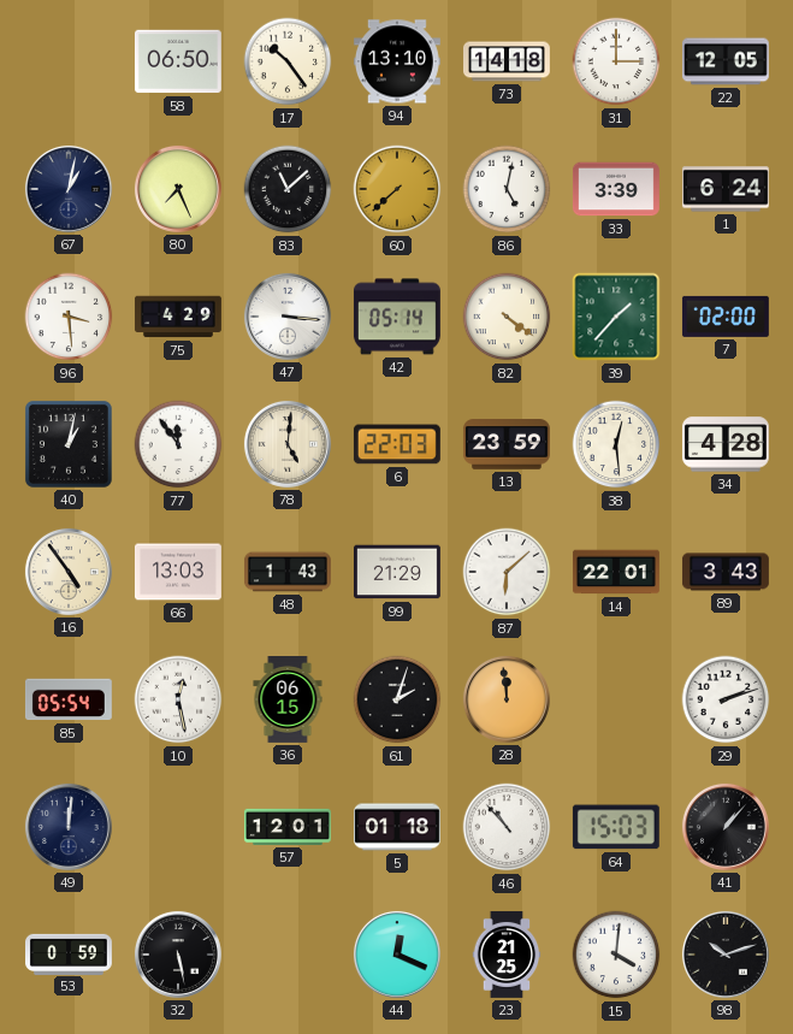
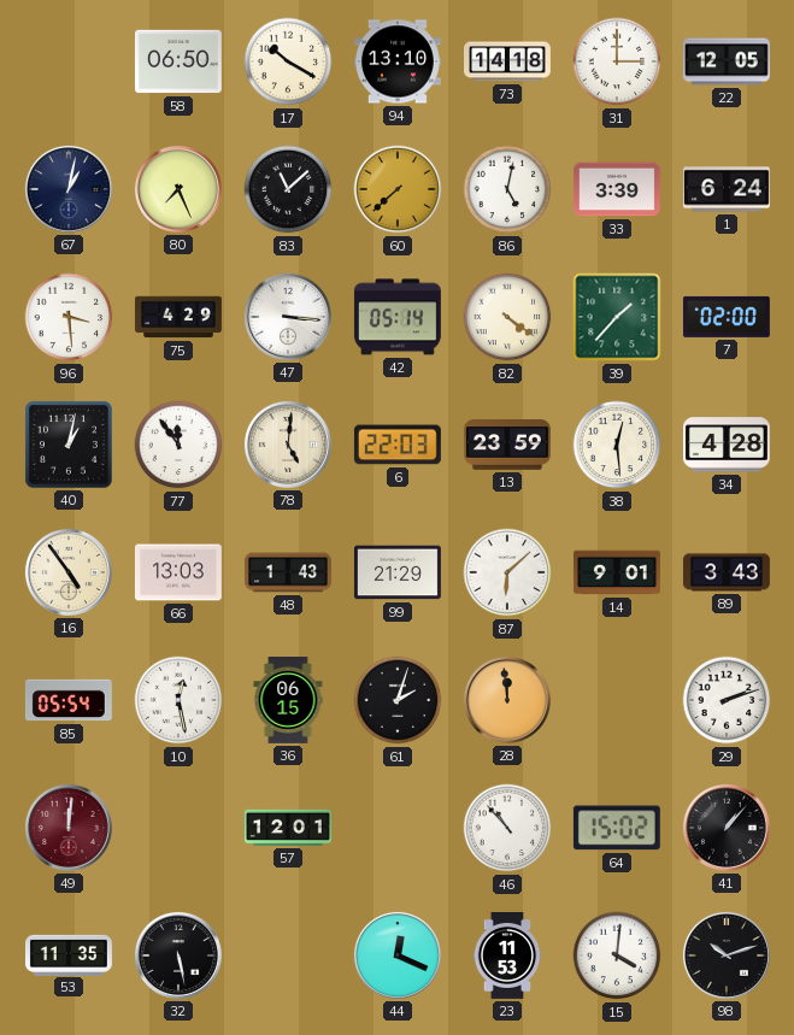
17: 10:24 -> 10:20
14: 22:01 -> 9:01
49 dial: navy -> burgundy
5: 01:18 -> none
64: 15:03 -> 15:02
53: 0:59 -> 11:35
23: 21:25 -> 11:53
